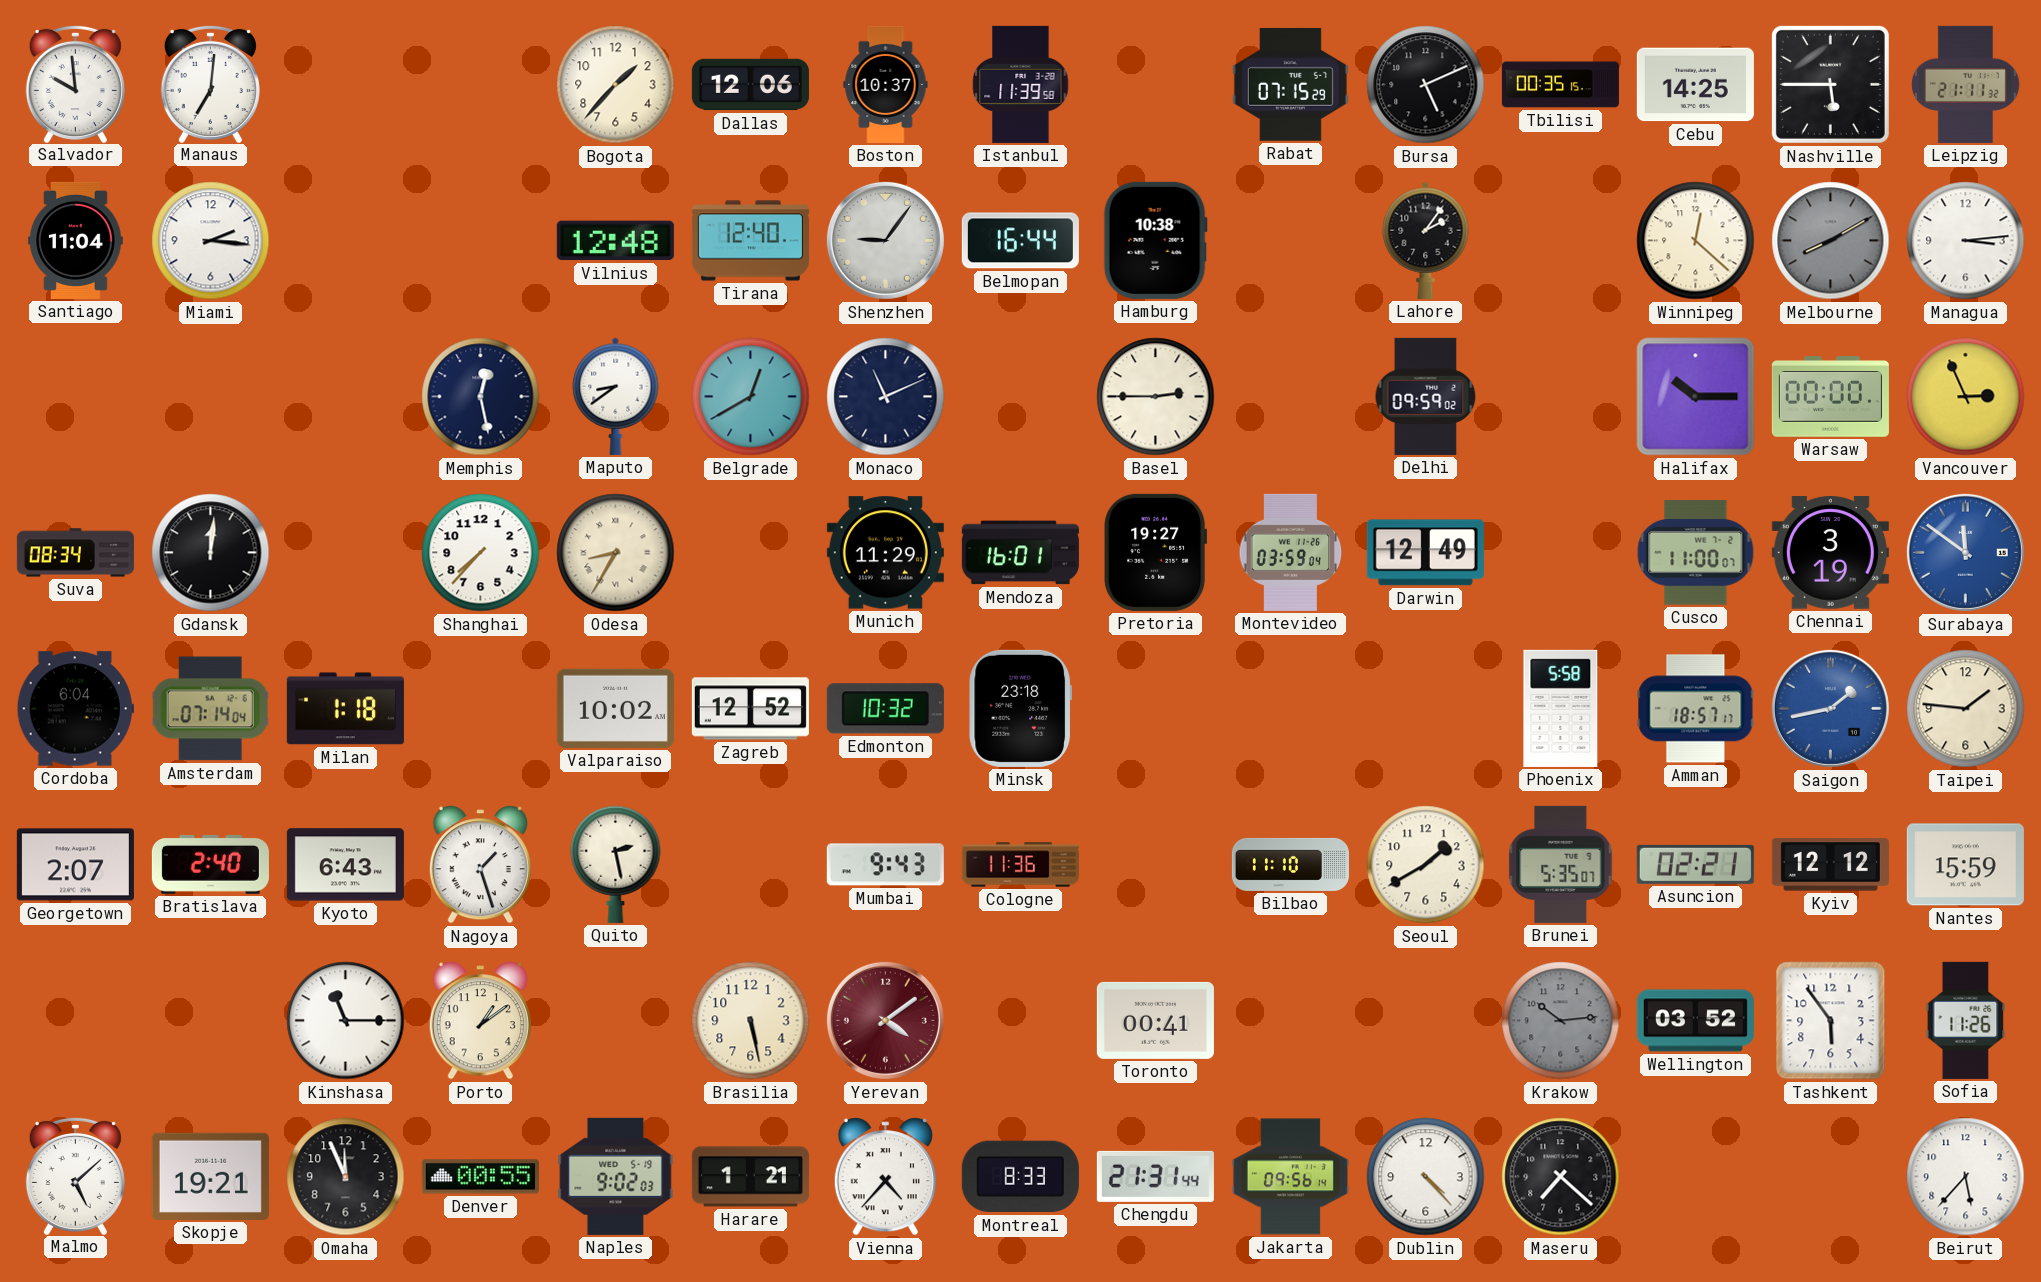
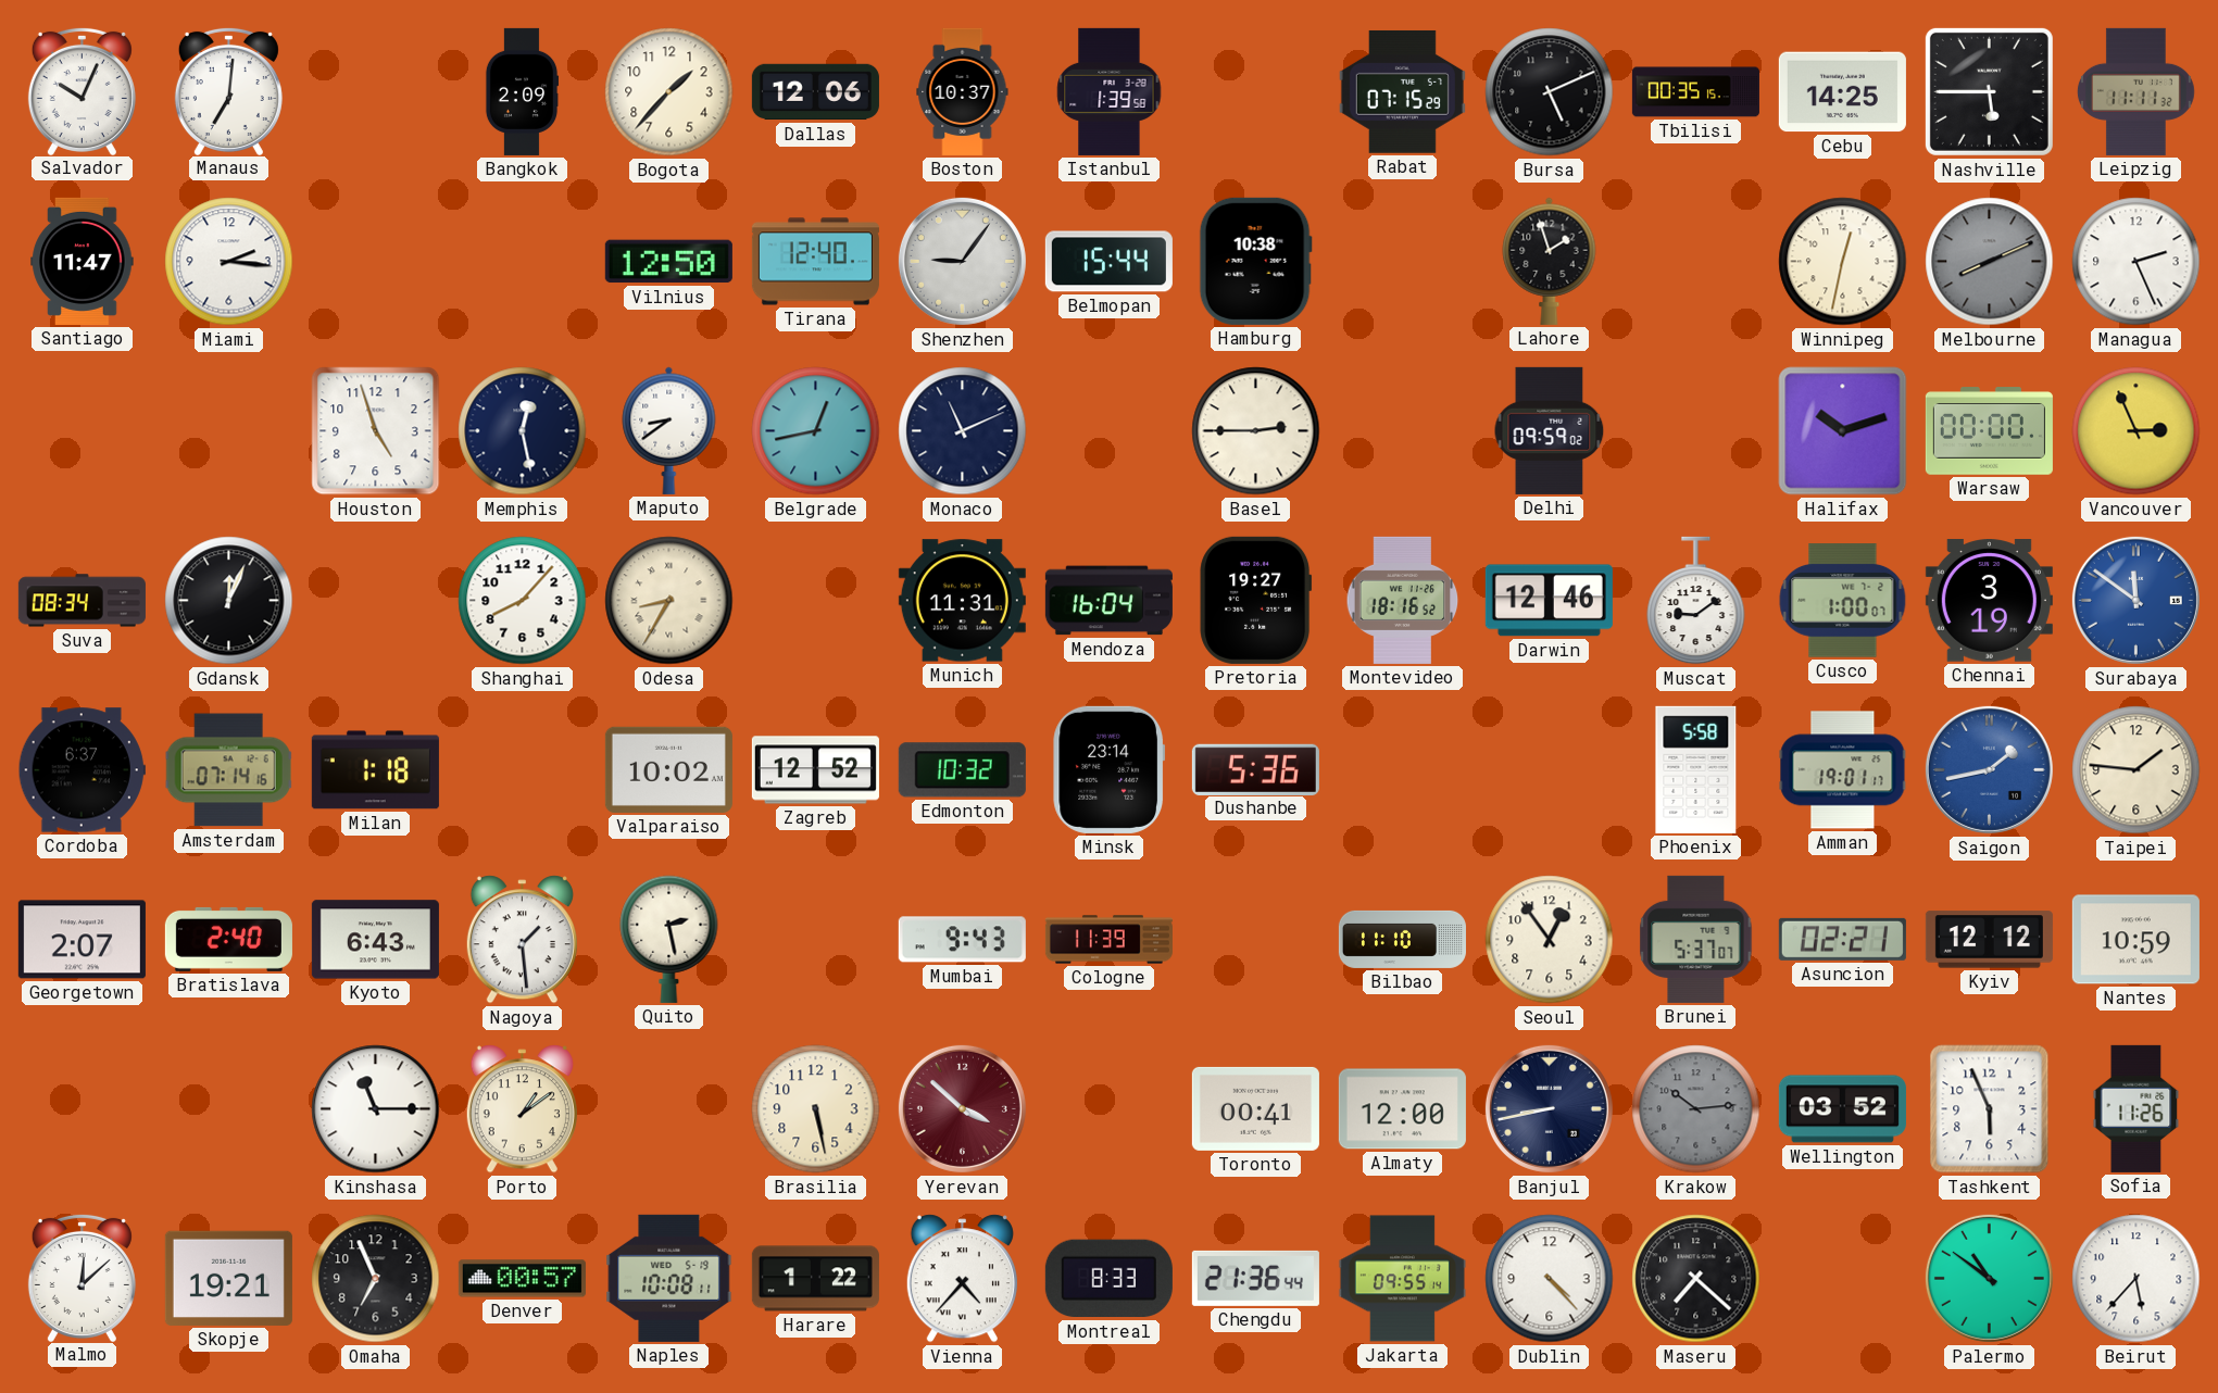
Salvador: 9:59 -> 10:04
Bangkok: none -> 2:09
Istanbul: 11:39 -> 1:39
Leipzig: 21:11 -> 11:11
Santiago: 11:04 -> 11:47
Vilnius: 12:48 -> 12:50
Belmopan: 16:44 -> 15:44
Lahore: 2:06 -> 1:57
Winnipeg: 12:22 -> 12:32
Melbourne: 8:10 -> 8:11
Managua: 3:14 -> 2:26
Houston: none -> 4:57
Belgrade: 12:40 -> 12:43
Halifax: 10:15 -> 10:12
Gdansk: 12:01 -> 12:04
Shanghai: 7:37 -> 8:07
Munich: 11:29 -> 11:31
Mendoza: 16:01 -> 16:04
Montevideo: 03:59 -> 18:16
Darwin: 12:49 -> 12:46
Muscat: none -> 9:09
Cusco: 11:00 -> 1:00
Cordoba: 6:04 -> 6:37
Amsterdam: 07:14:04 -> 07:14:16
Minsk: 23:18 -> 23:14
Dushanbe: none -> 5:36
Amman: 18:57 -> 19:01
Nagoya: 1:27 -> 1:29
Cologne: 11:36 -> 11:39
Seoul: 1:40 -> 12:54
Brunei: 5:35 -> 5:37
Nantes: 15:59 -> 10:59
Yerevan: 4:09 -> 3:52
Almaty: none -> 12:00
Banjul: none -> 8:43
Tashkent: 5:54 -> 5:56
Malmo: 5:08 -> 12:08
Omaha: 11:56 -> 6:56
Denver: 00:55 -> 00:57
Naples: 9:02 -> 10:08
Harare: 1:21 -> 1:22
Chengdu: 21:31 -> 21:36
Jakarta: 09:56 -> 09:55
Palermo: none -> 10:51
